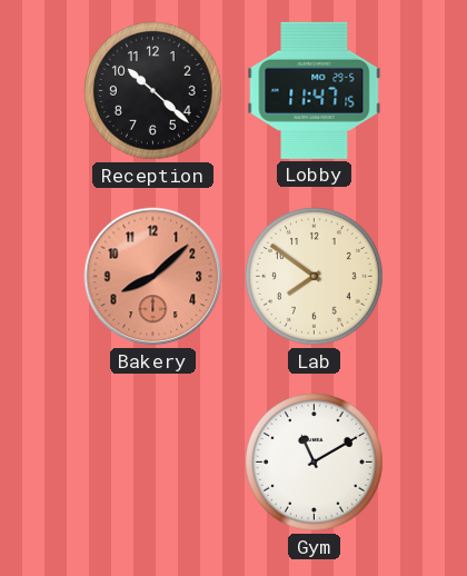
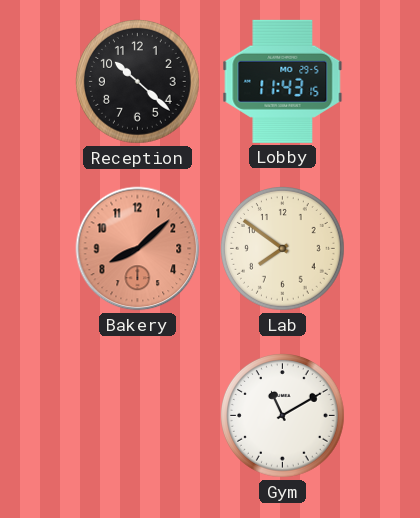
Lobby: 11:47 -> 11:43
